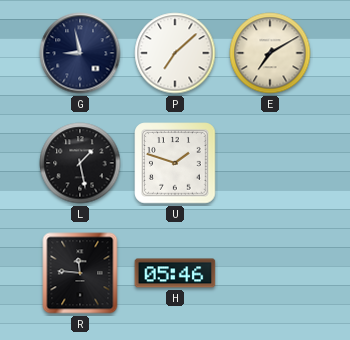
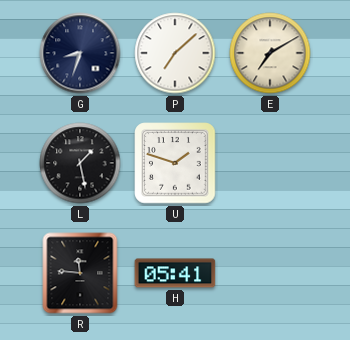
G: 8:58 -> 8:33
H: 05:46 -> 05:41
